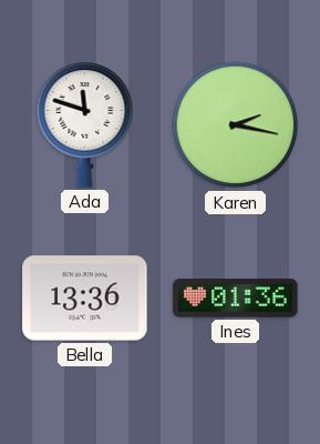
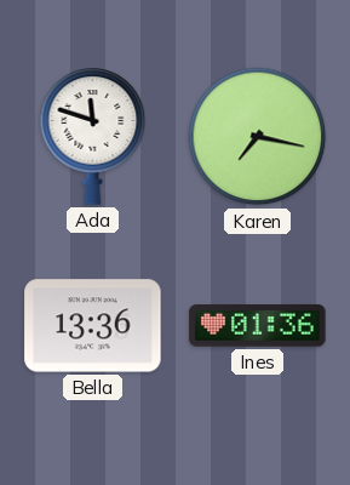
Karen: 2:17 -> 7:17
